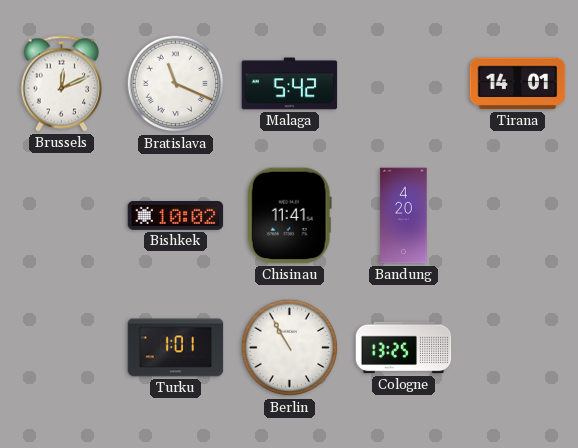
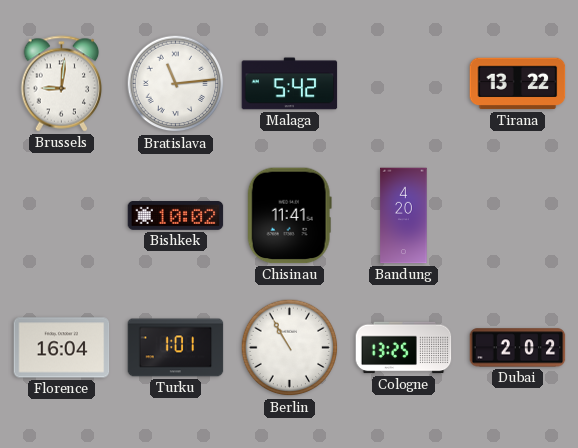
Brussels: 12:11 -> 9:01
Bratislava: 11:19 -> 11:14
Tirana: 14:01 -> 13:22
Florence: none -> 16:04
Dubai: none -> 2:02
